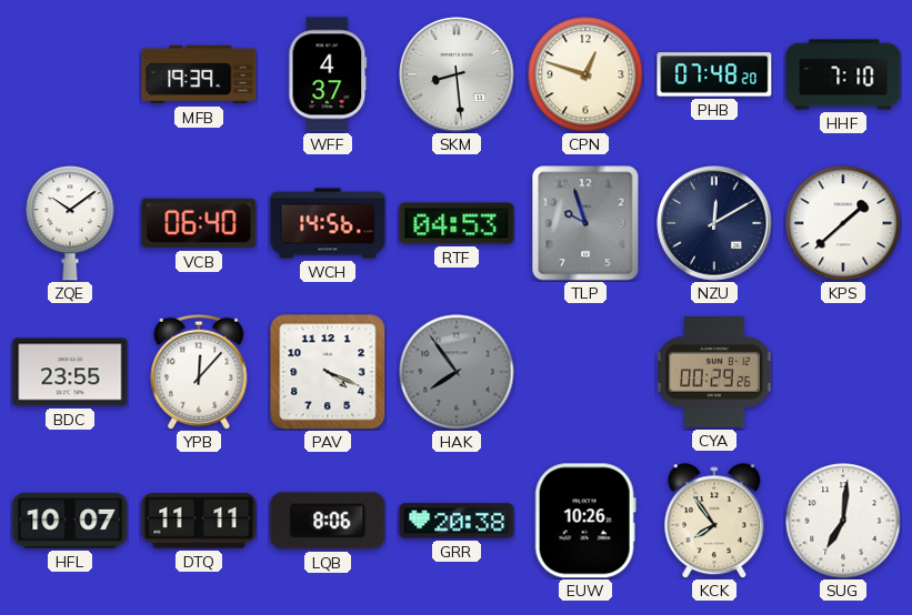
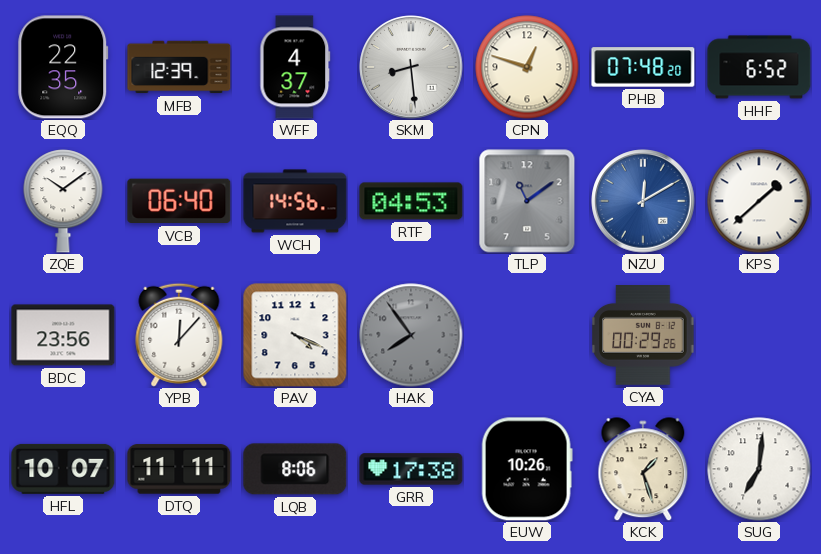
EQQ: none -> 22:35
MFB: 19:39 -> 12:39
HHF: 7:10 -> 6:52
TLP: 9:57 -> 11:09
NZU dial: navy -> blue
BDC: 23:55 -> 23:56
GRR: 20:38 -> 17:38
KCK: 7:54 -> 1:27
